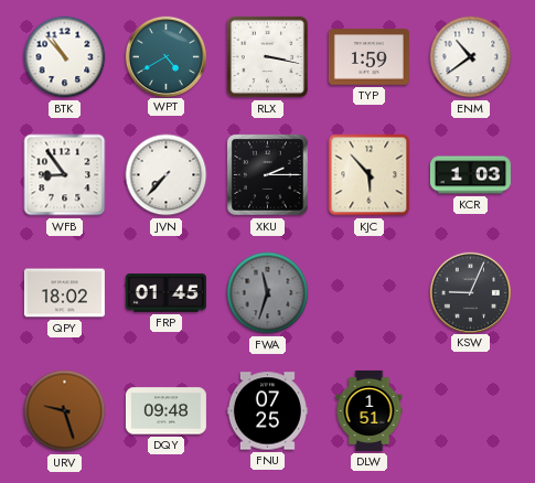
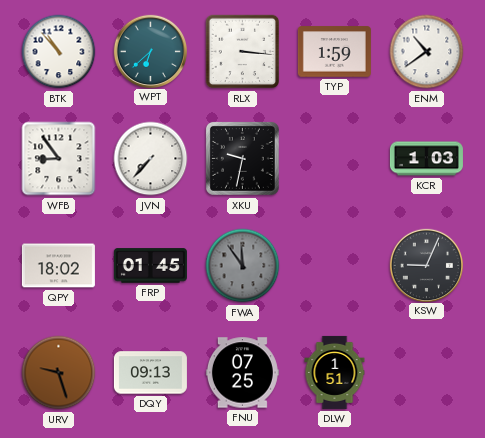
WPT: 4:40 -> 6:38
RLX: 3:17 -> 3:16
XKU: 2:15 -> 9:32
KJC: 5:53 -> none
FWA: 11:33 -> 11:54
DQY: 09:48 -> 09:13
